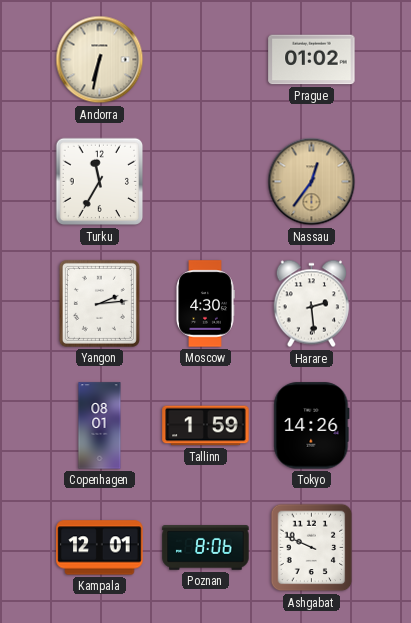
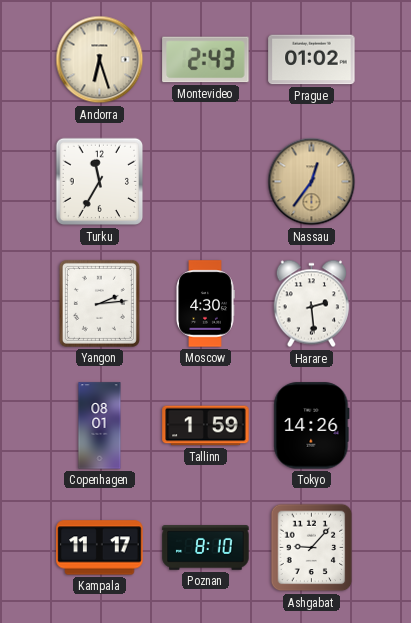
Andorra: 6:32 -> 6:27
Montevideo: none -> 2:43
Kampala: 12:01 -> 11:17
Poznan: 8:06 -> 8:10
Ashgabat: 9:49 -> 9:07
